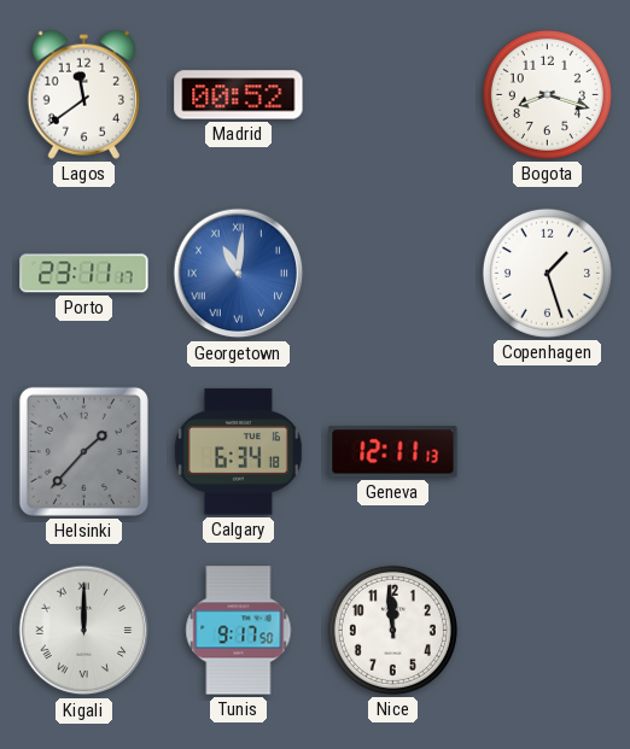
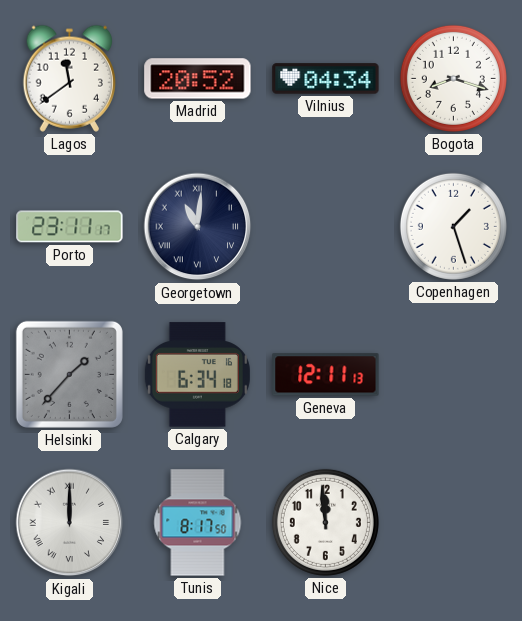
Madrid: 00:52 -> 20:52
Vilnius: none -> 04:34
Georgetown dial: blue -> navy
Tunis: 9:17 -> 8:17
